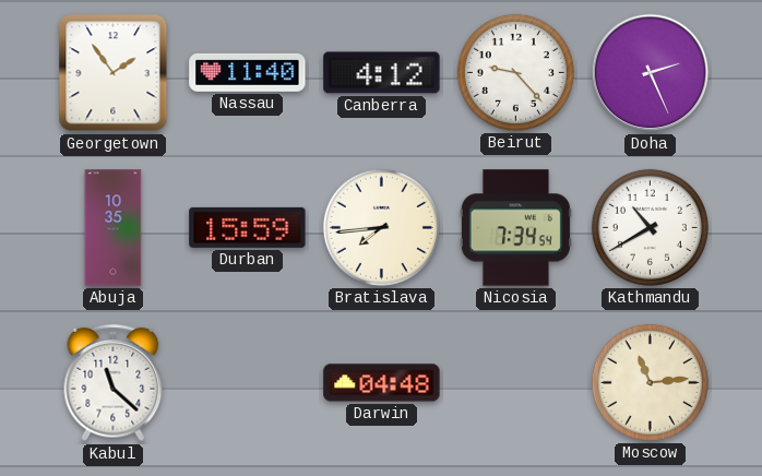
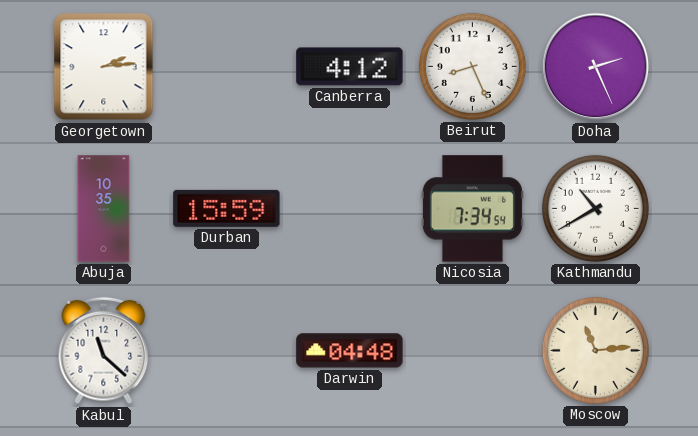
Georgetown: 1:54 -> 2:14
Nassau: 11:40 -> none
Beirut: 9:23 -> 8:26
Bratislava: 7:44 -> none
